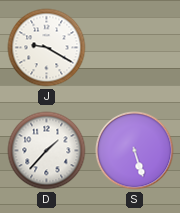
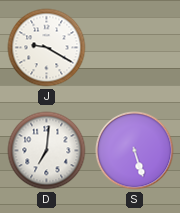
D: 1:37 -> 7:01
